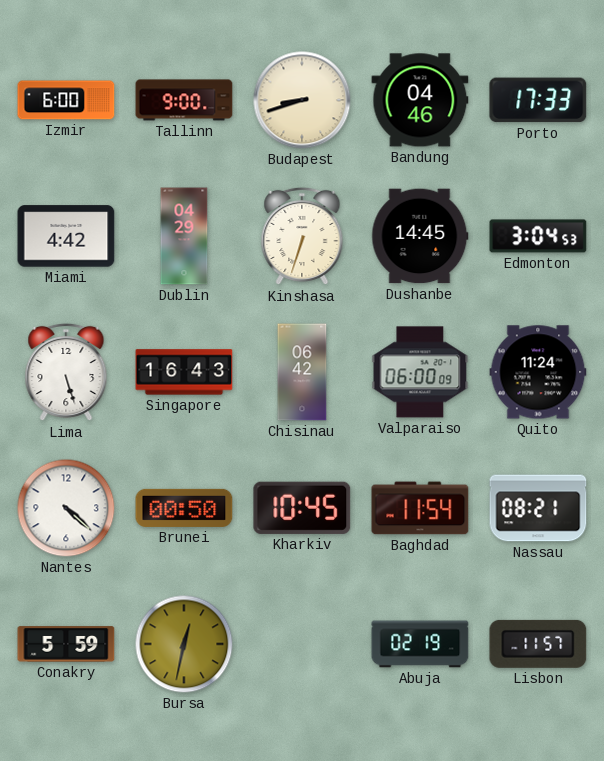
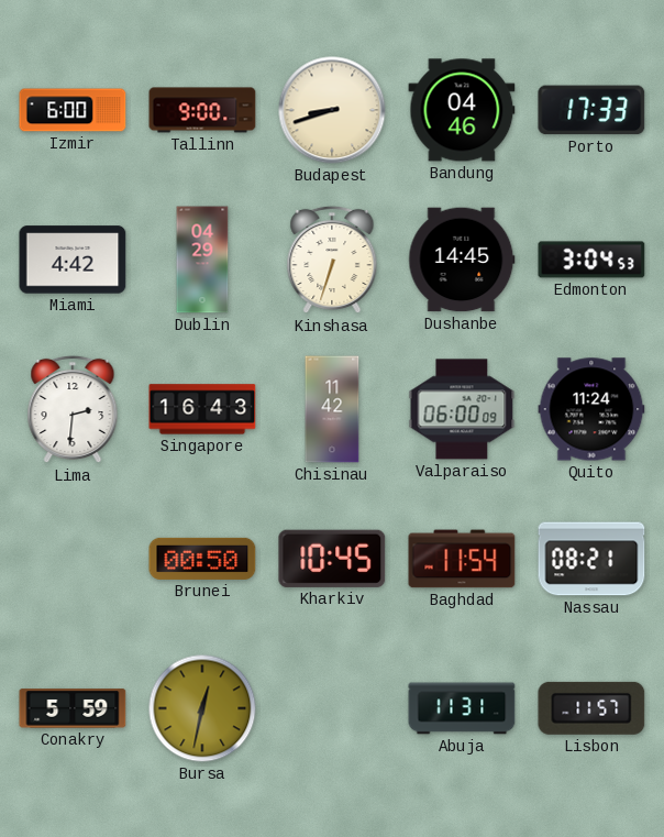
Lima: 5:27 -> 2:31
Chisinau: 06:42 -> 11:42
Nantes: 4:22 -> none
Abuja: 02:19 -> 11:31
